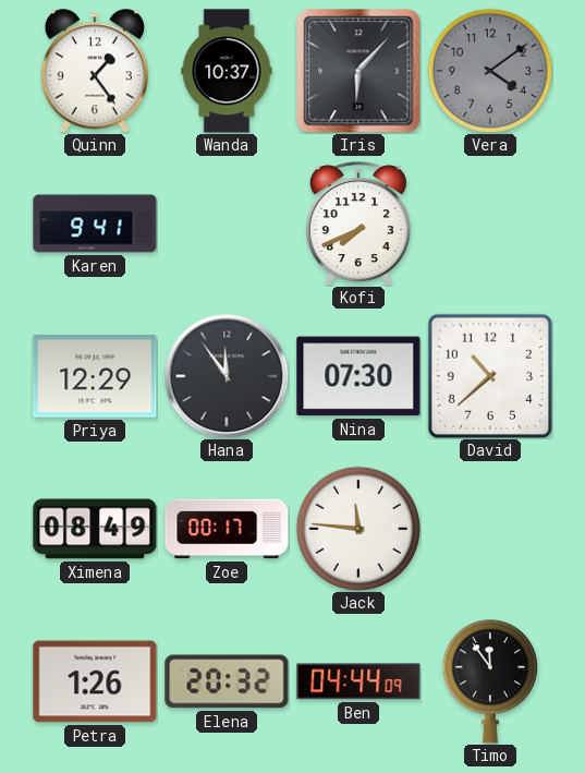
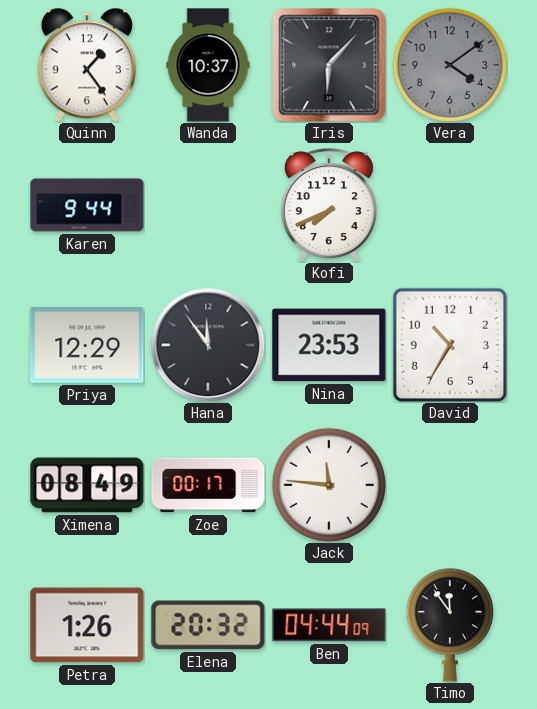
Karen: 9:41 -> 9:44
Nina: 07:30 -> 23:53
David: 10:38 -> 10:35
